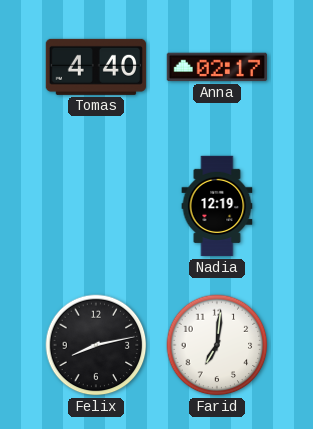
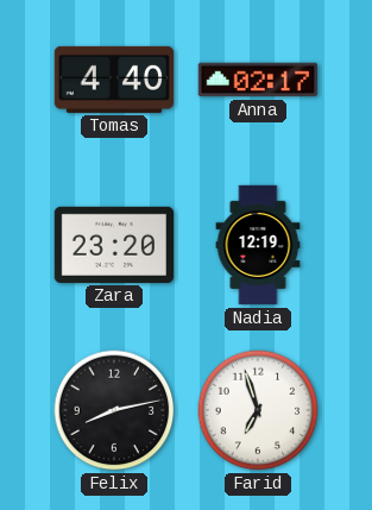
Zara: none -> 23:20
Farid: 7:01 -> 6:57
